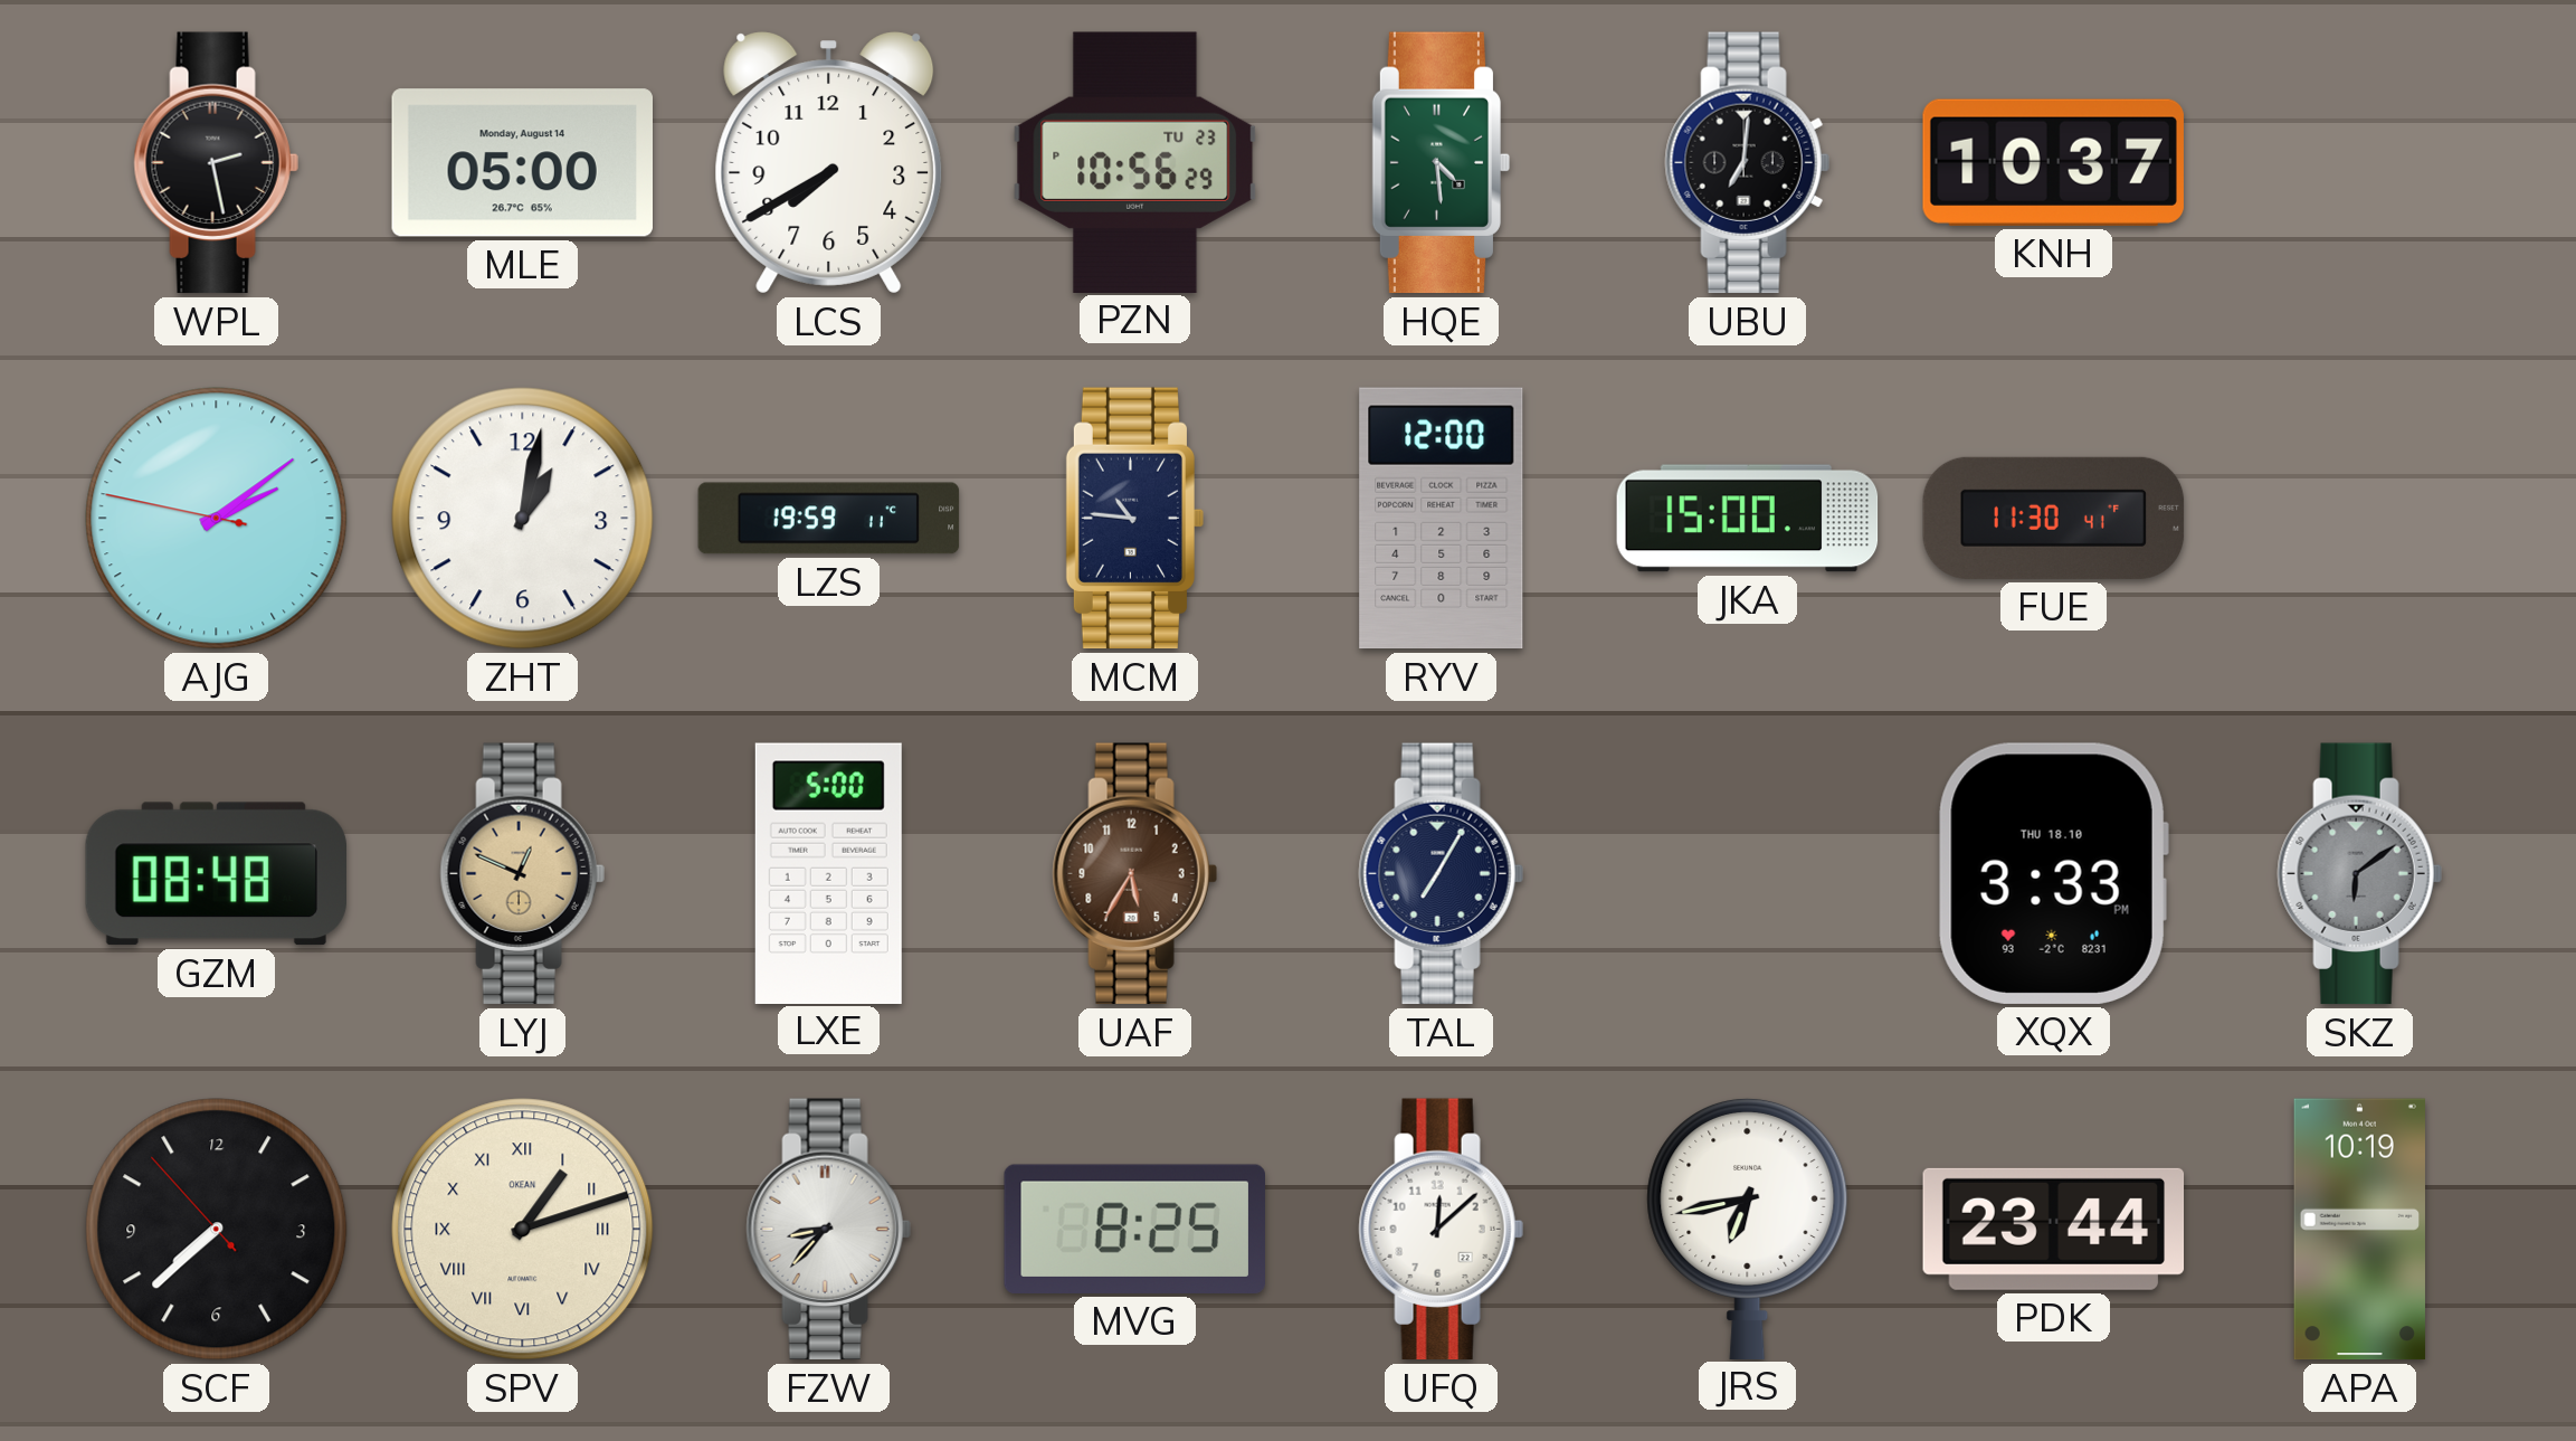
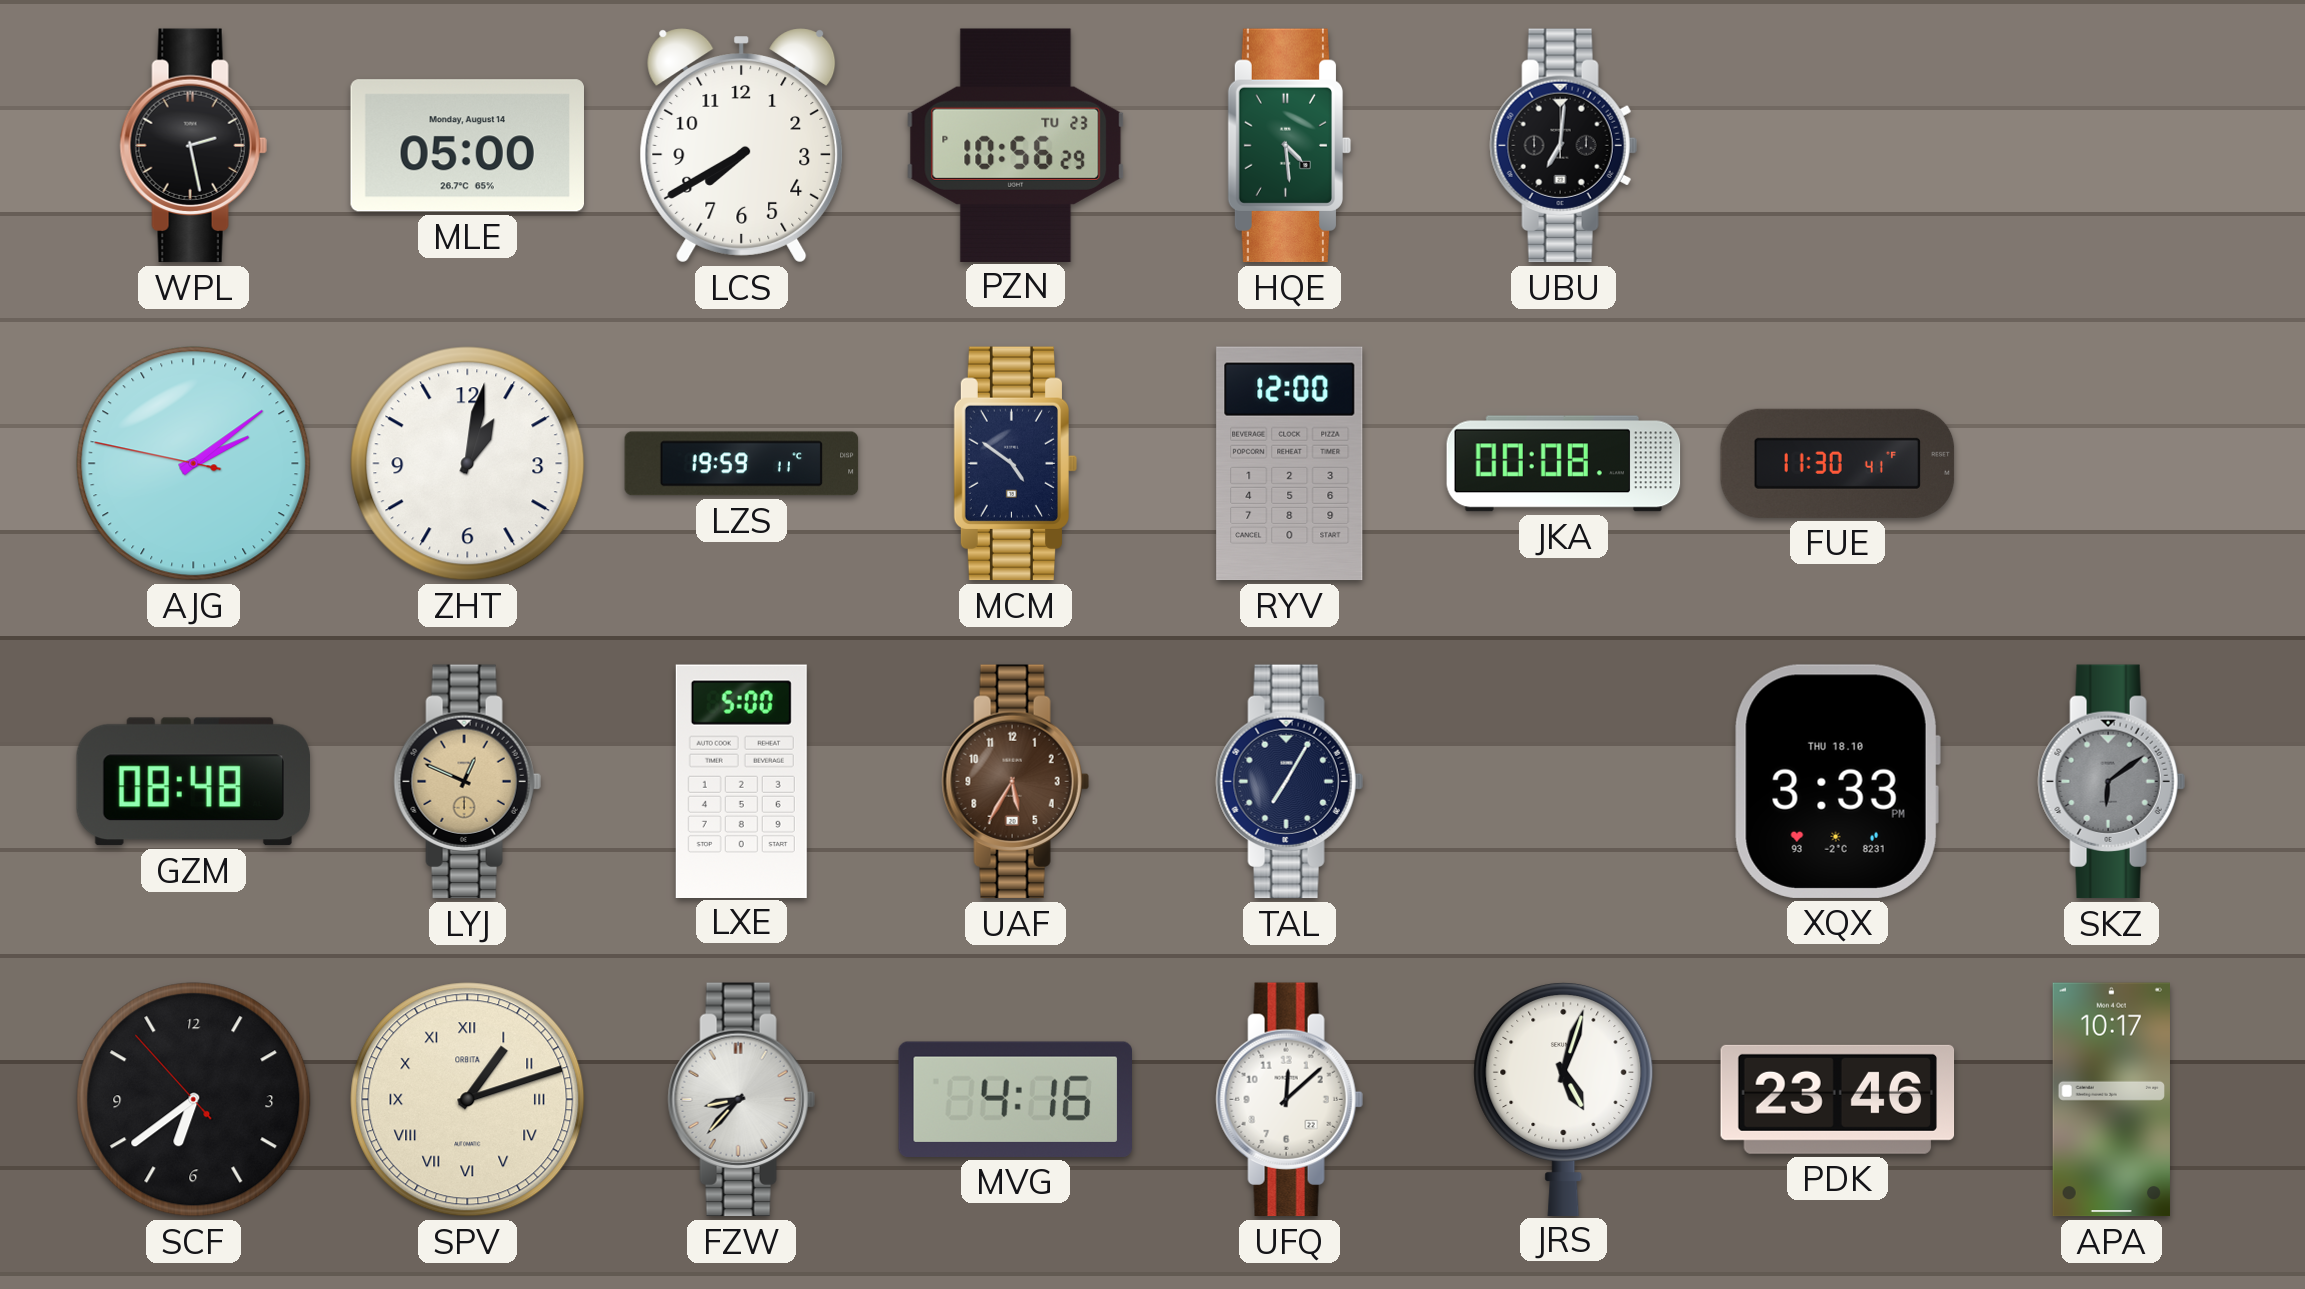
KNH: 10:37 -> none
MCM: 10:46 -> 4:51
JKA: 15:00 -> 00:08
SCF: 7:37 -> 6:38
SPV brand: OKEAN -> ORBITA
MVG: 8:25 -> 4:16
JRS: 6:43 -> 5:03
PDK: 23:44 -> 23:46
APA: 10:19 -> 10:17
